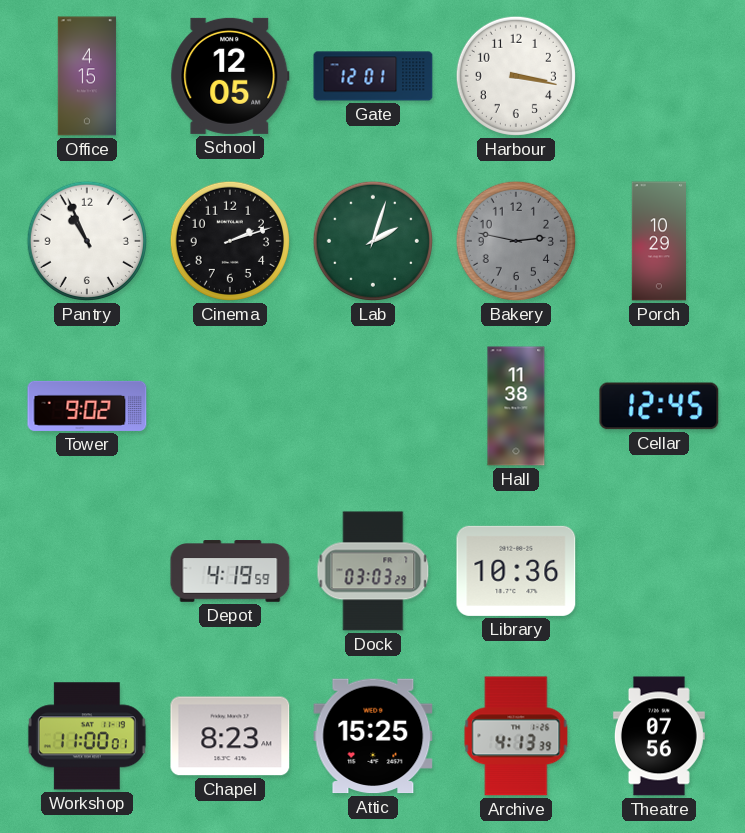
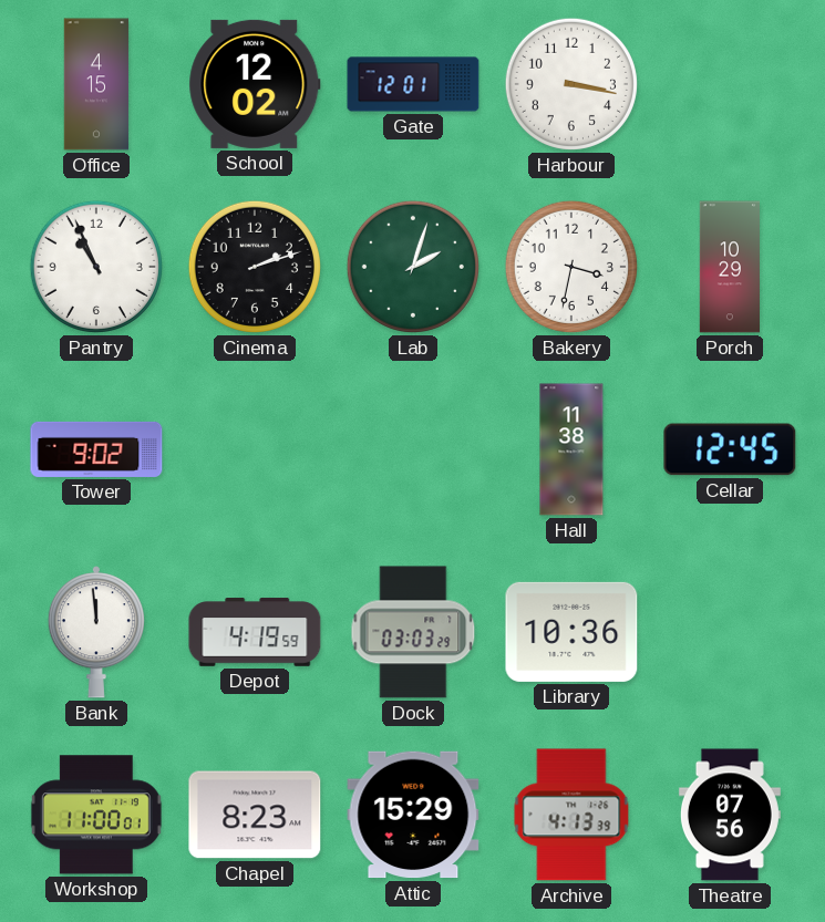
School: 12:05 -> 12:02
Bakery: 2:47 -> 3:32
Bakery dial: grey -> white
Bank: none -> 11:59
Attic: 15:25 -> 15:29
